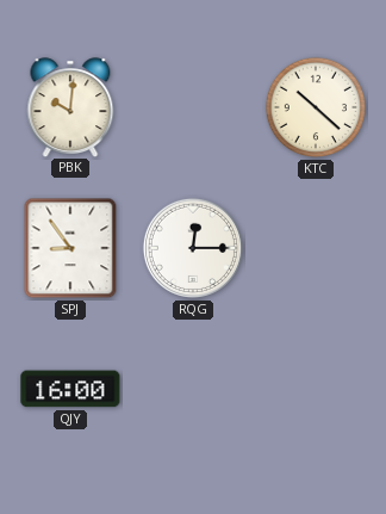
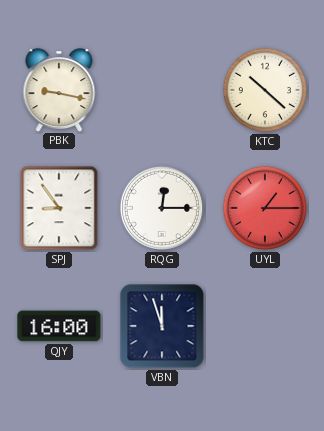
PBK: 10:01 -> 9:17
UYL: none -> 1:15
VBN: none -> 11:57
